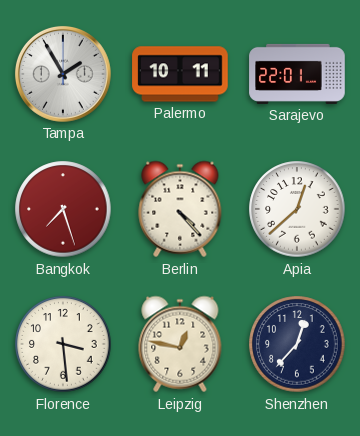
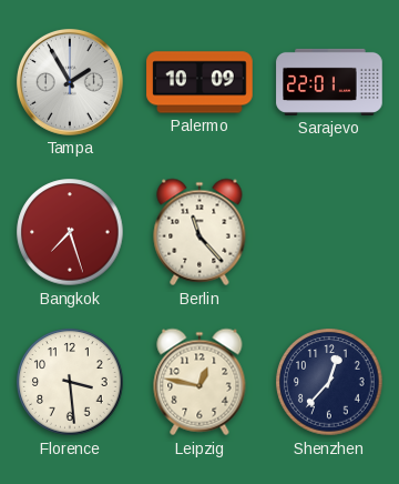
Palermo: 10:11 -> 10:09
Berlin: 4:23 -> 11:23
Apia: 12:38 -> none
